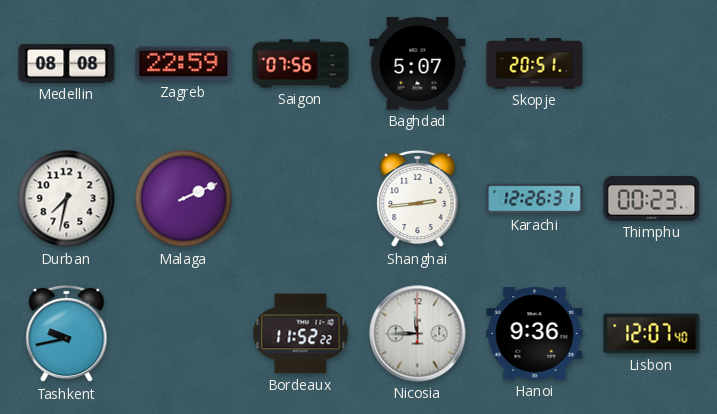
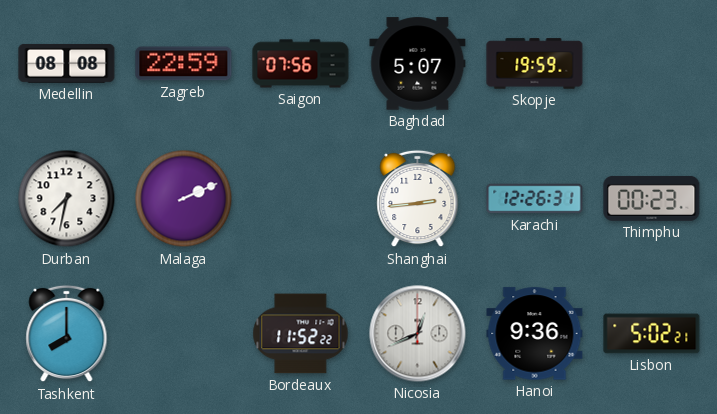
Skopje: 20:51 -> 19:59
Tashkent: 9:43 -> 8:00
Nicosia: 11:45 -> 12:41
Lisbon: 12:07 -> 5:02
